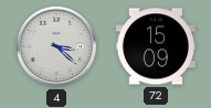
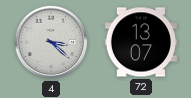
72: 15:09 -> 13:07
